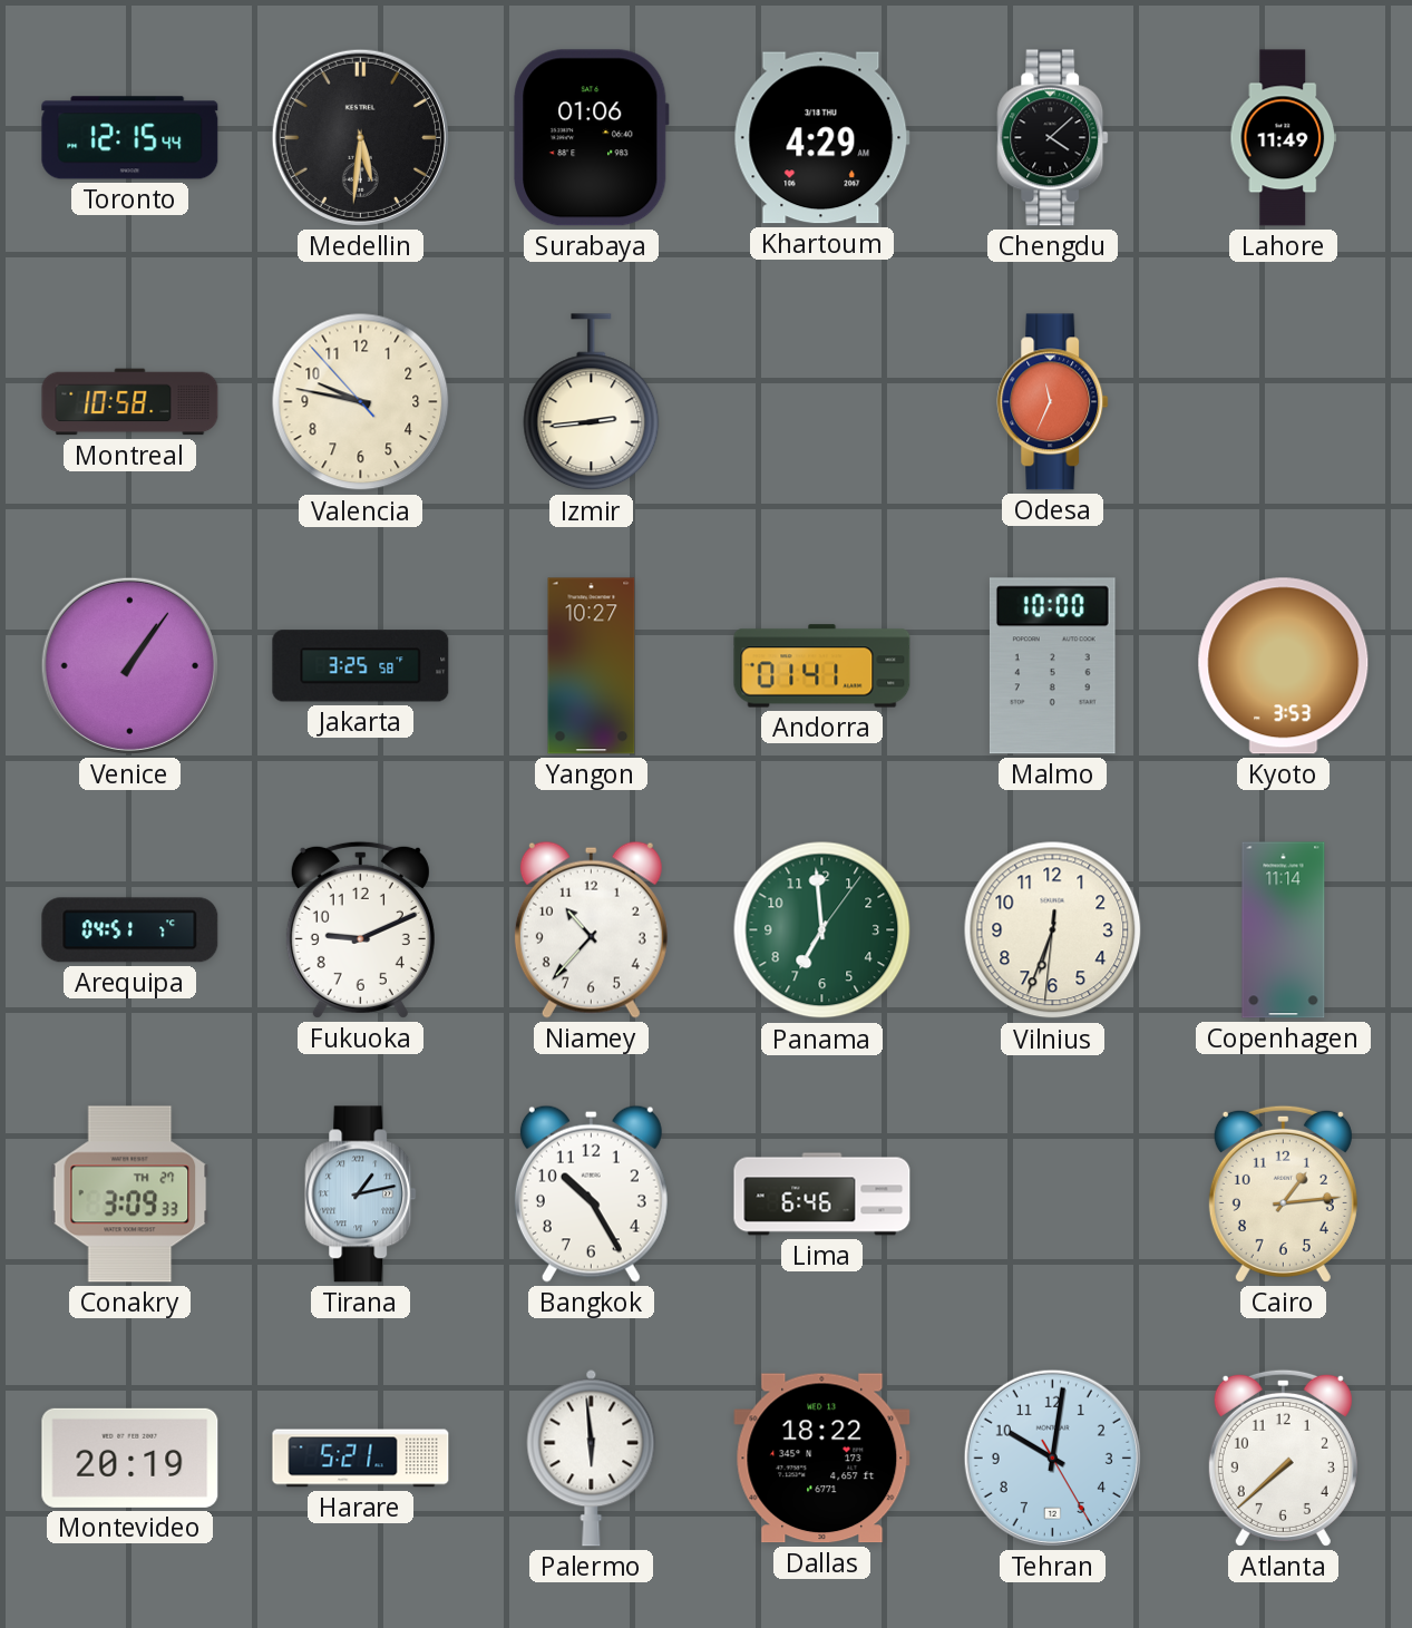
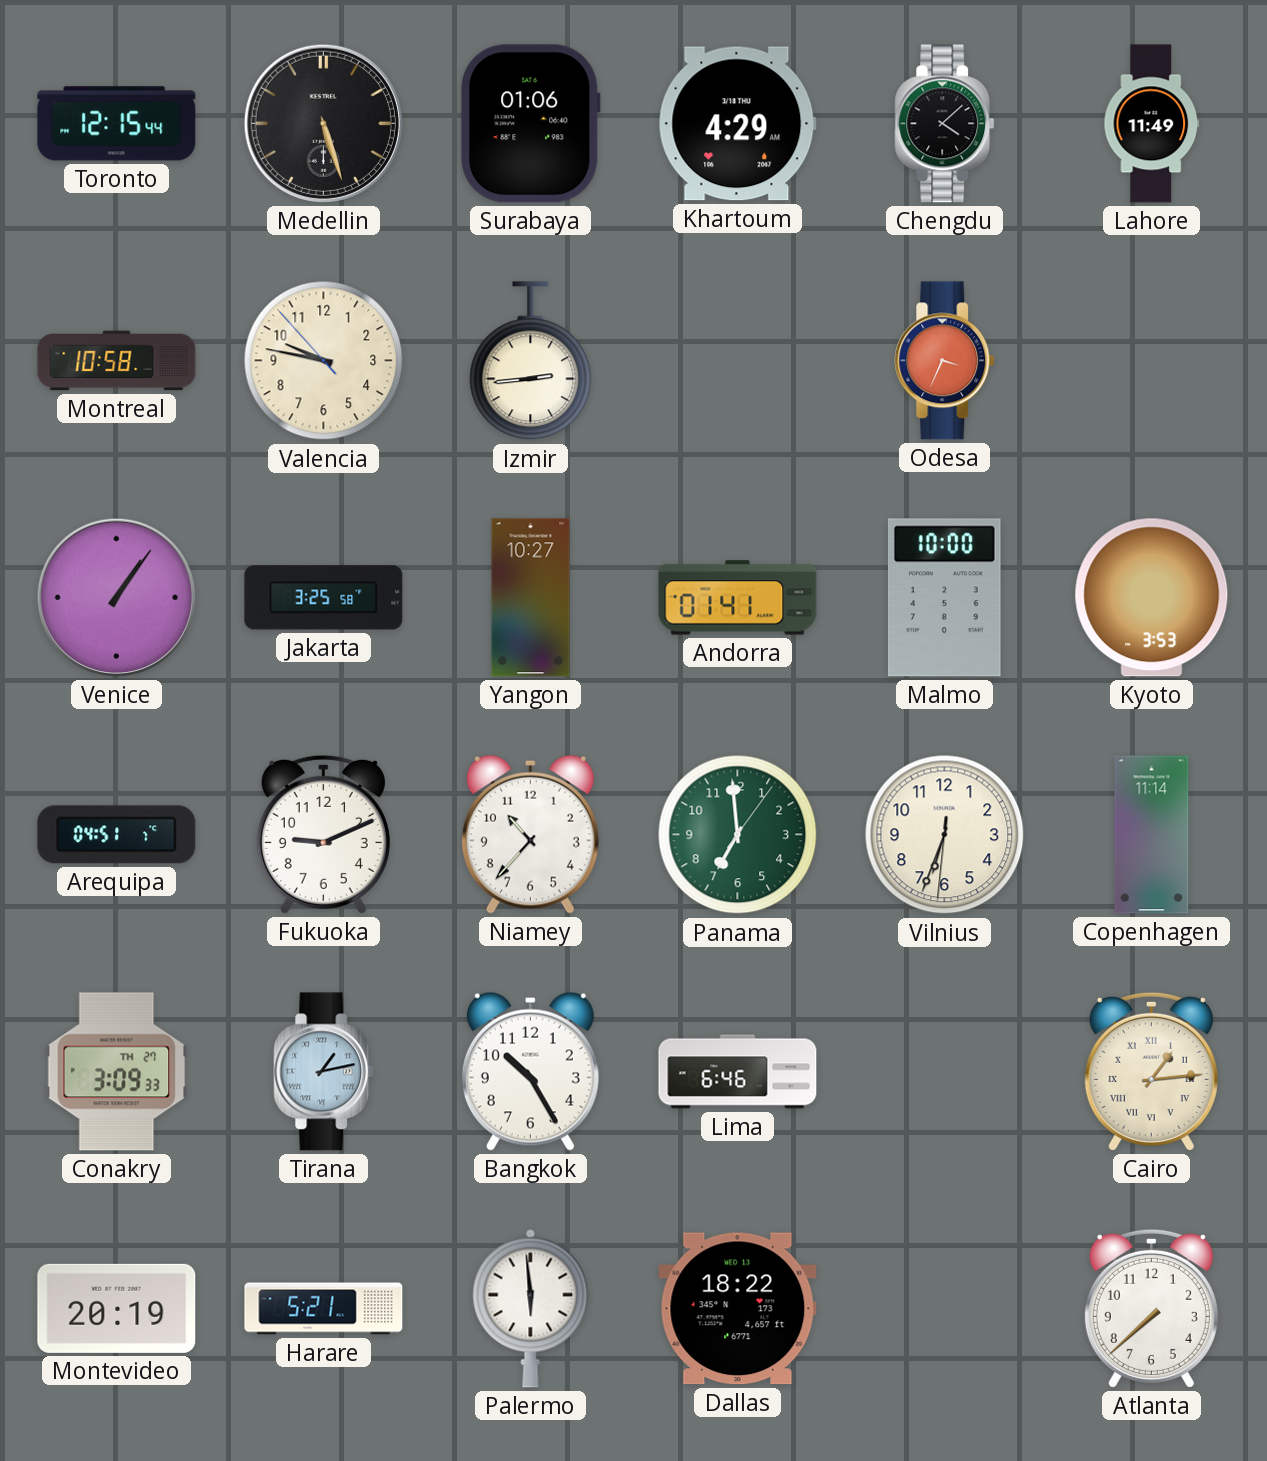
Medellin: 5:31 -> 5:27
Odesa: 11:34 -> 3:34
Cairo numerals: Arabic -> Roman
Tehran: 10:01 -> none
